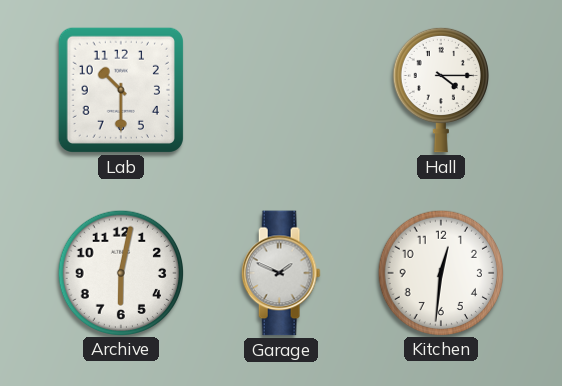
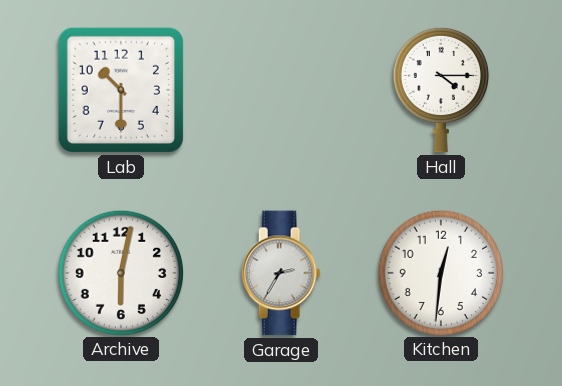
Garage: 1:49 -> 2:35
